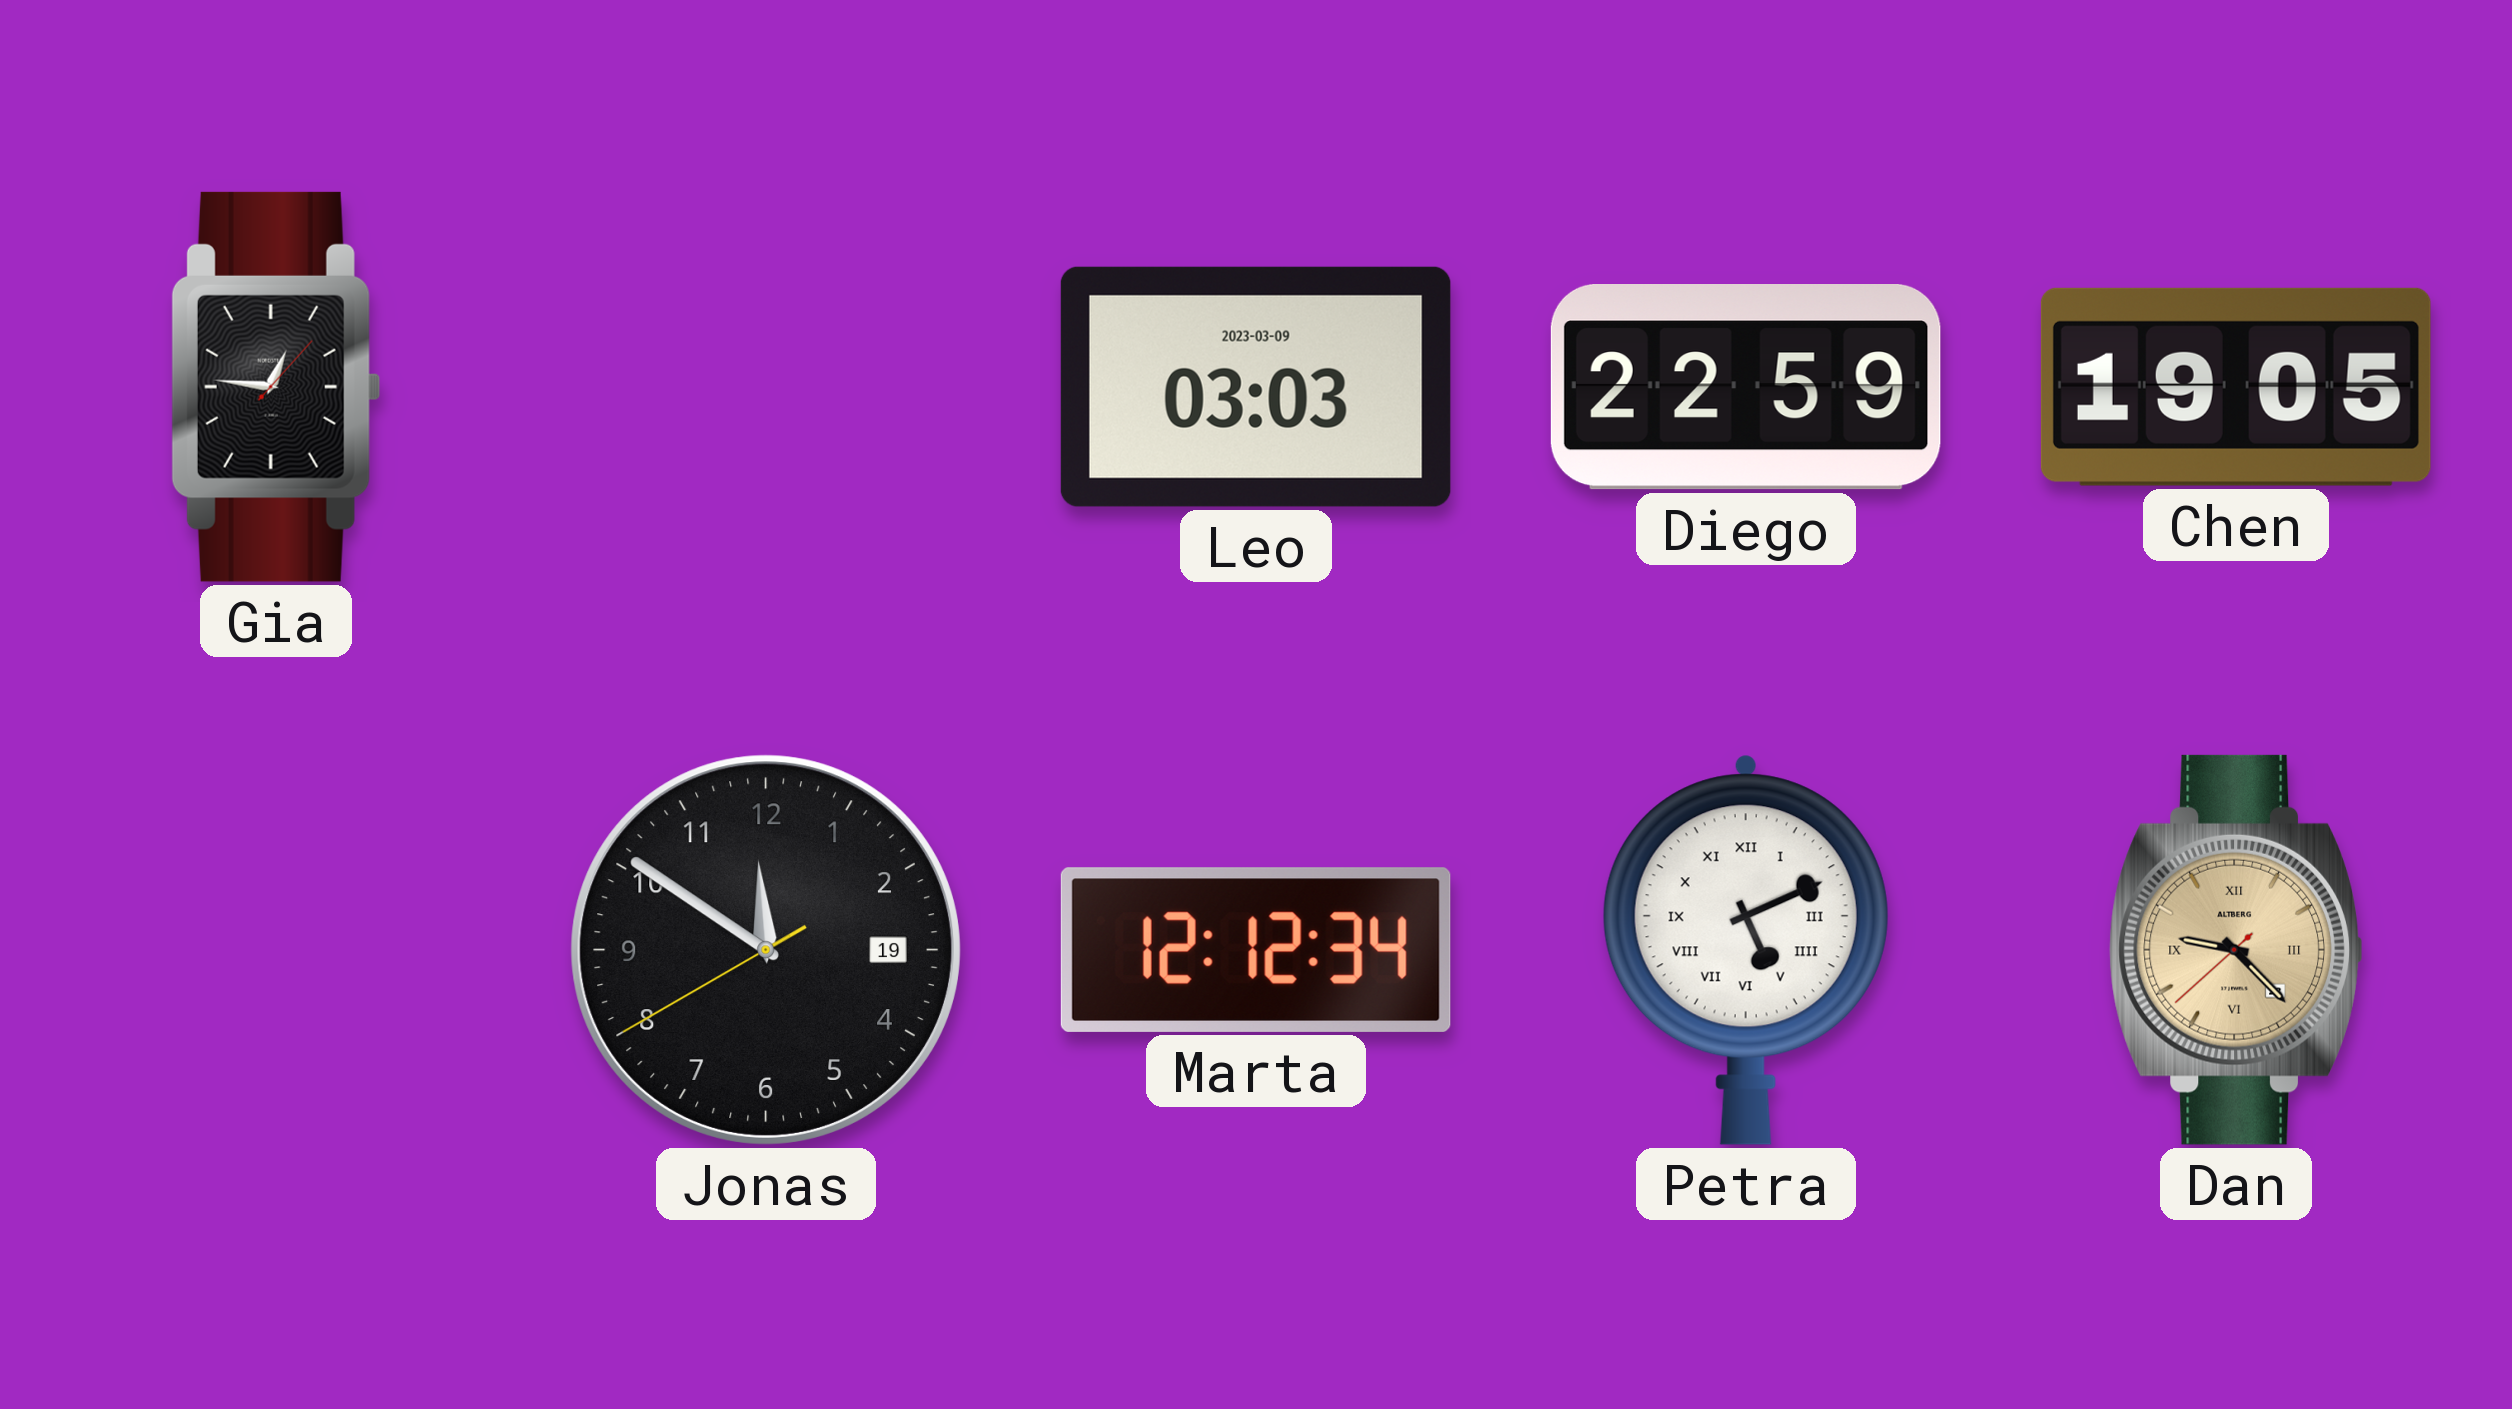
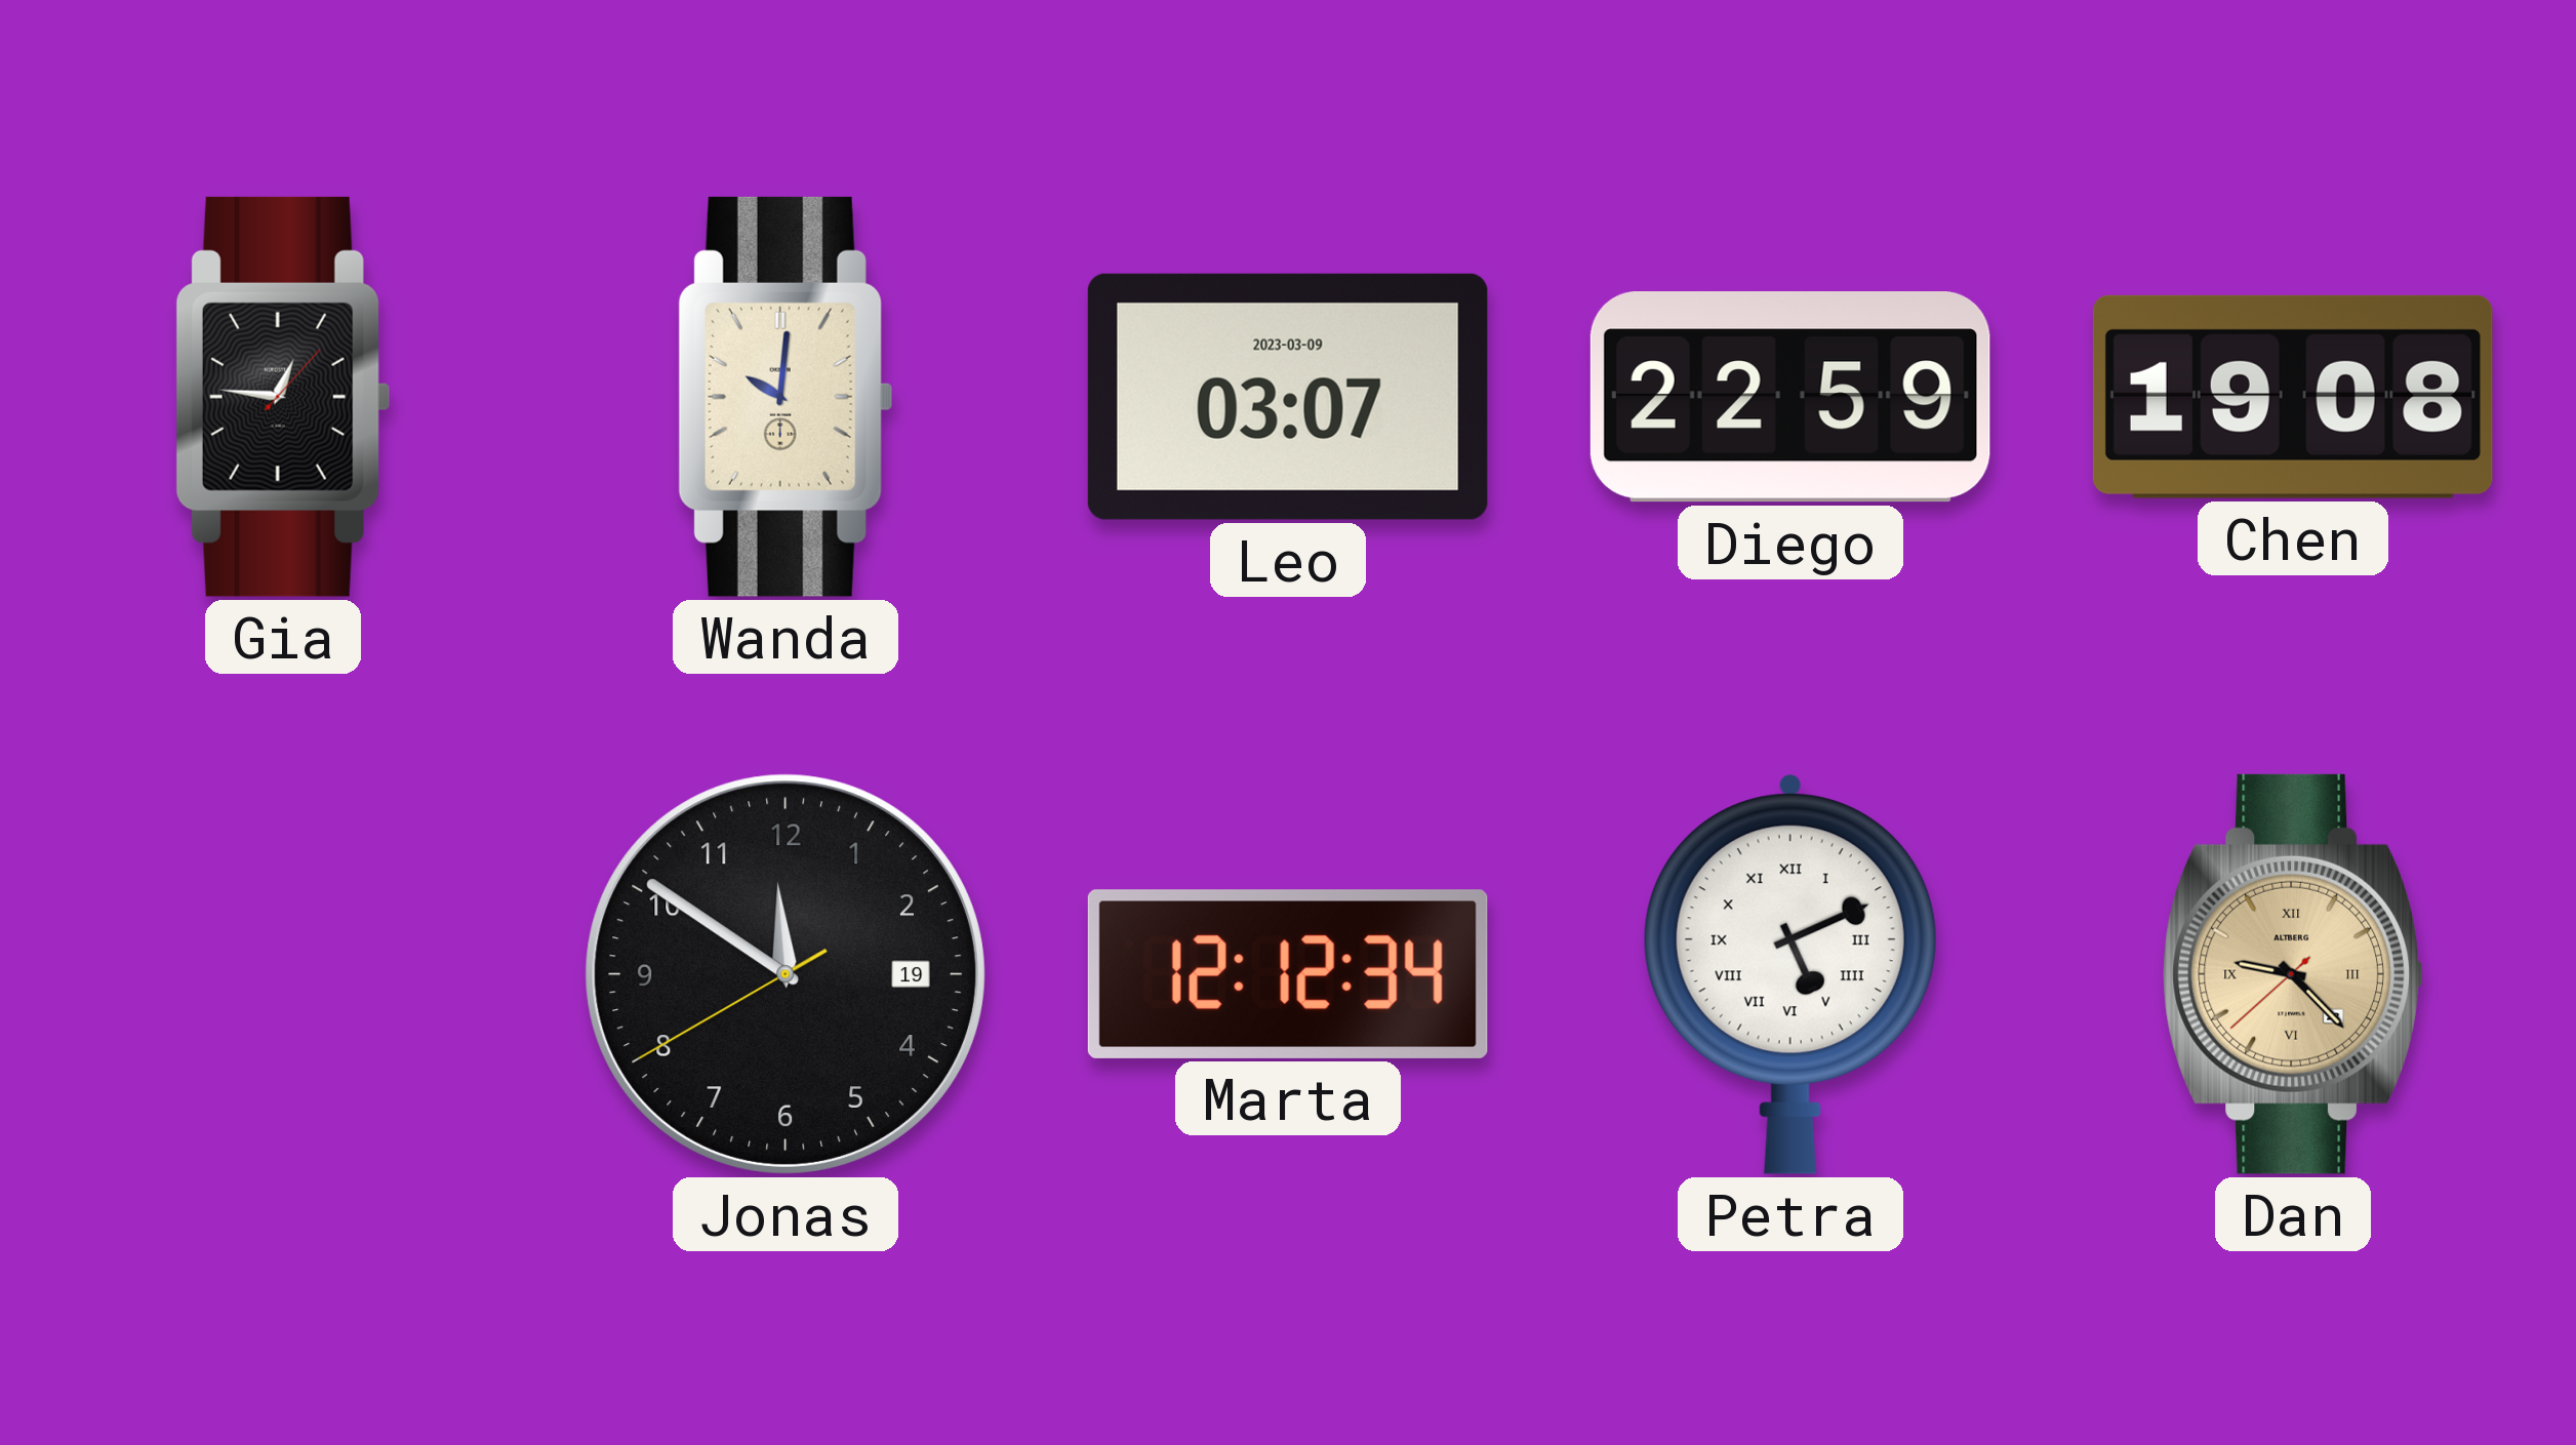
Wanda: none -> 10:01
Leo: 03:03 -> 03:07
Chen: 19:05 -> 19:08
